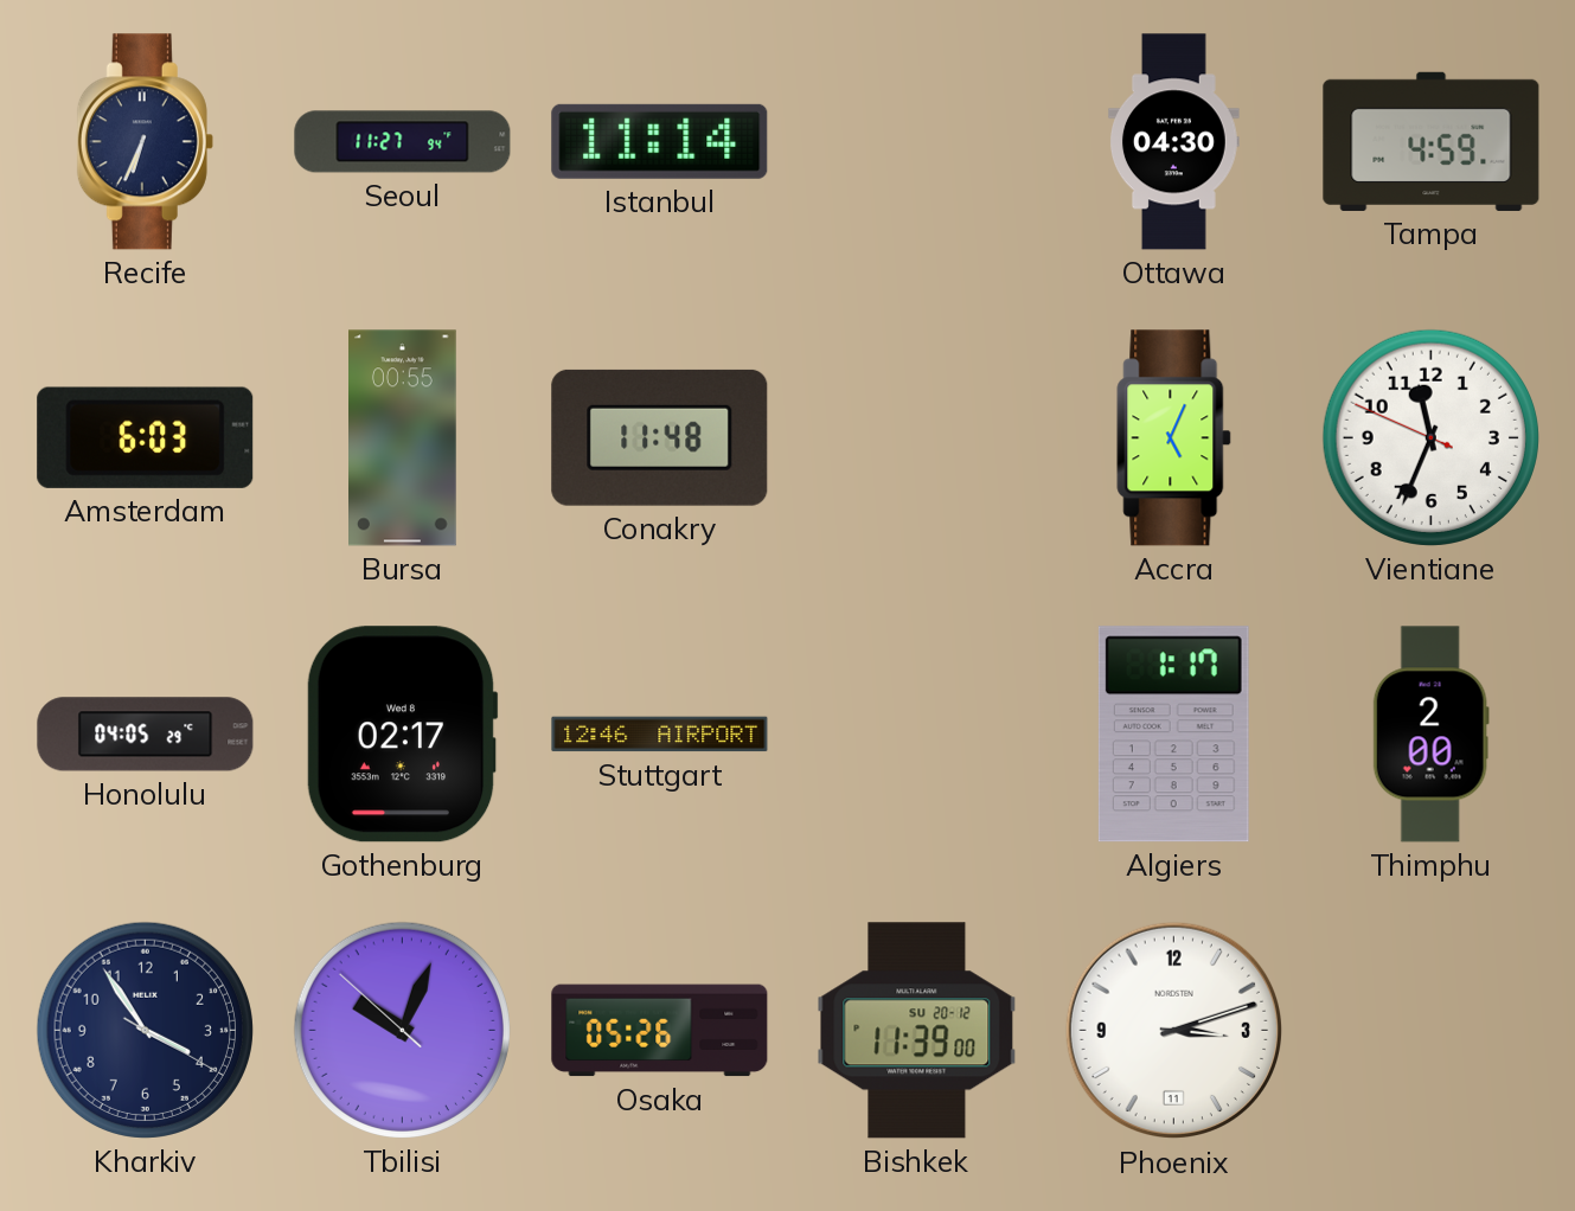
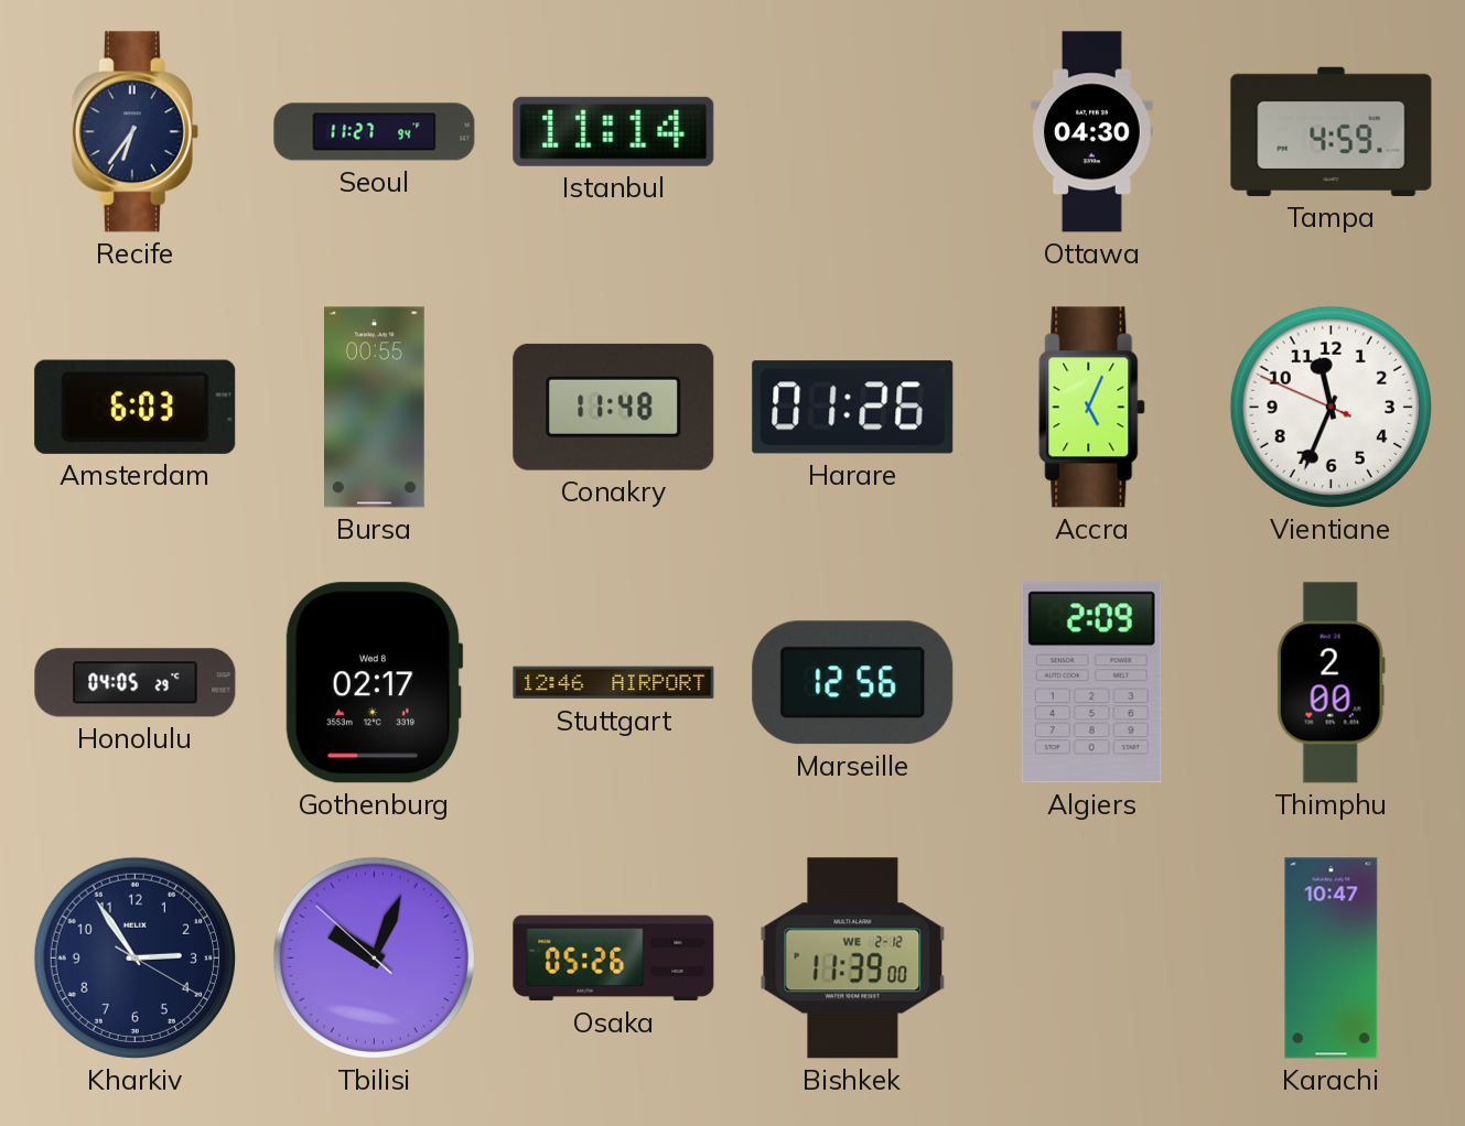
Recife: 6:34 -> 6:36
Harare: none -> 01:26
Marseille: none -> 12:56
Algiers: 1:17 -> 2:09
Kharkiv: 3:54 -> 2:54
Bishkek date: SU 20-12 -> WE 2-12
Phoenix: 3:12 -> none
Karachi: none -> 10:47
